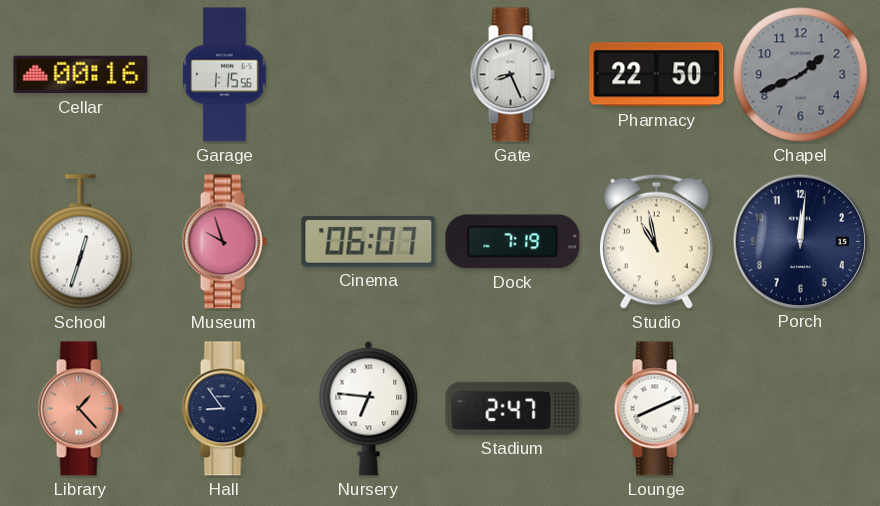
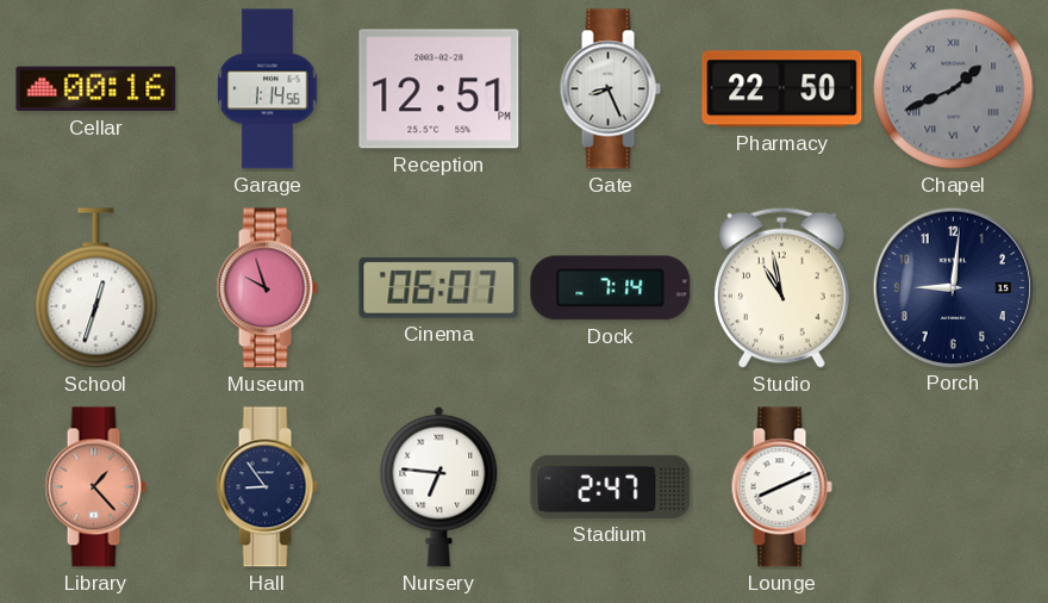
Garage: 1:15 -> 1:14
Reception: none -> 12:51
Chapel numerals: Arabic -> Roman
Dock: 7:19 -> 7:14
Porch: 12:01 -> 9:01
